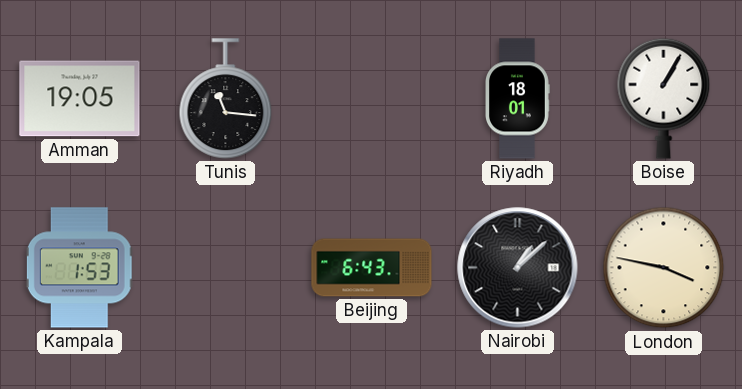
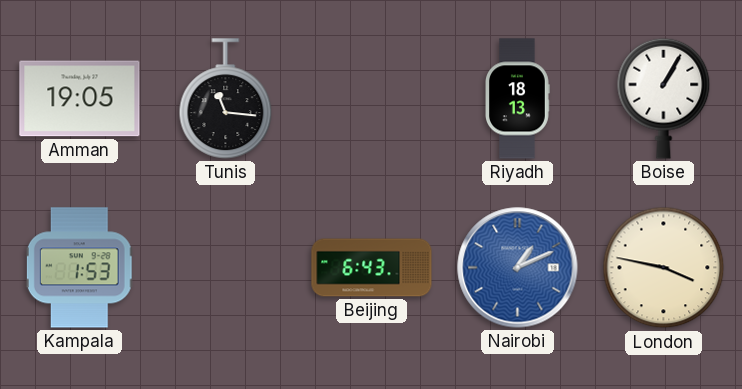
Riyadh: 18:01 -> 18:13
Nairobi: 1:08 -> 1:11
Nairobi dial: black -> blue
